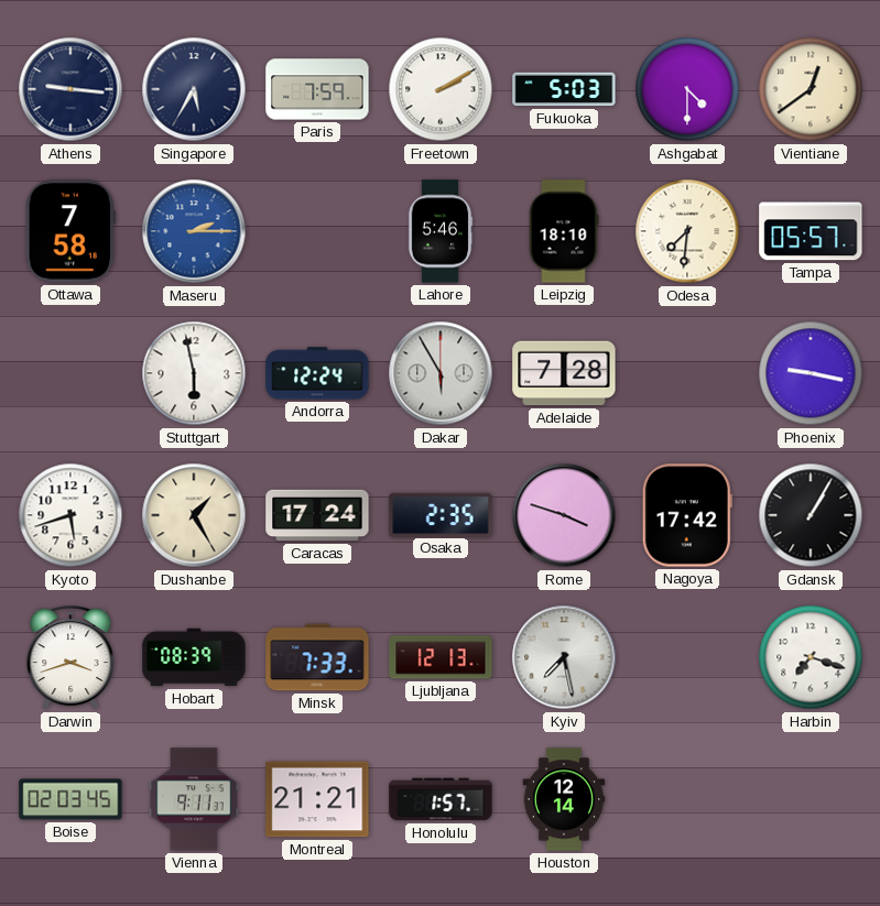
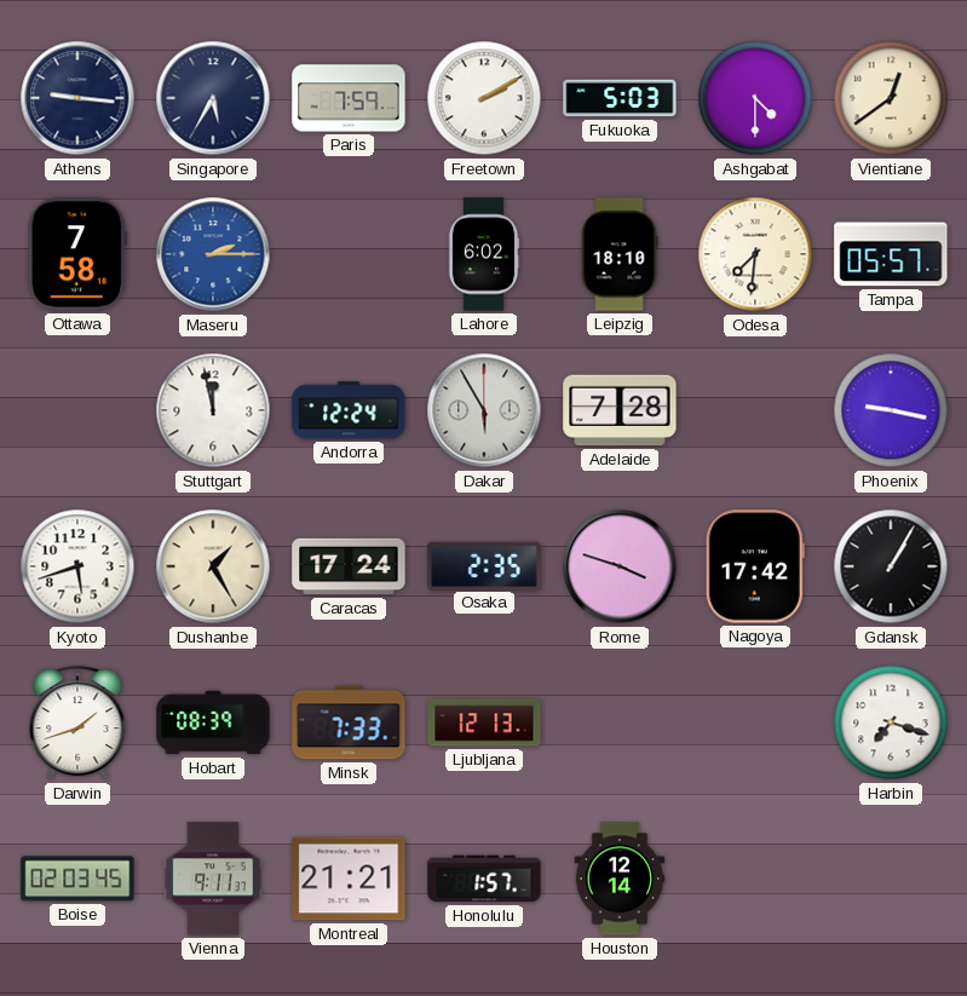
Lahore: 5:46 -> 6:02
Stuttgart: 5:58 -> 11:58
Darwin: 3:42 -> 1:42
Kyiv: 7:28 -> none
